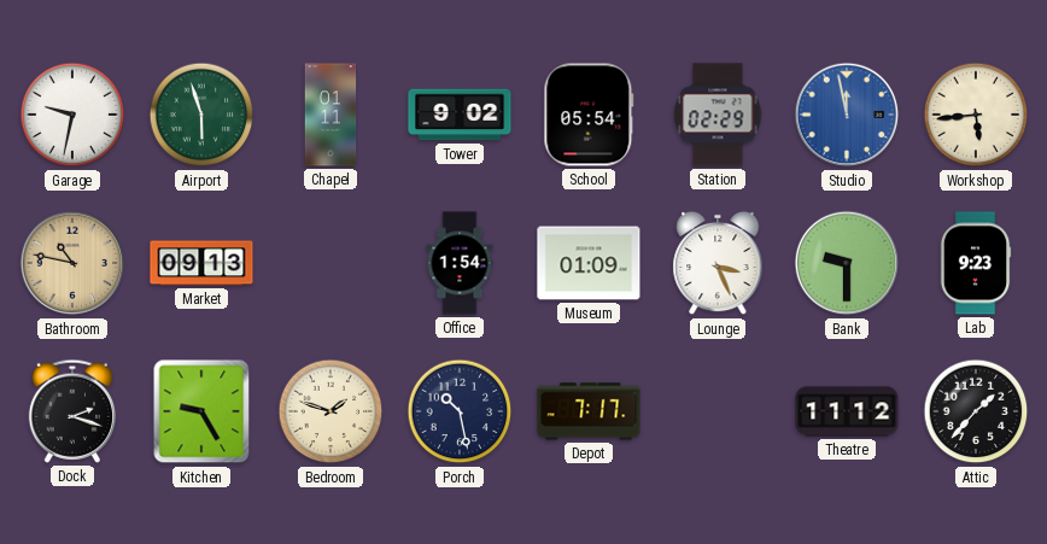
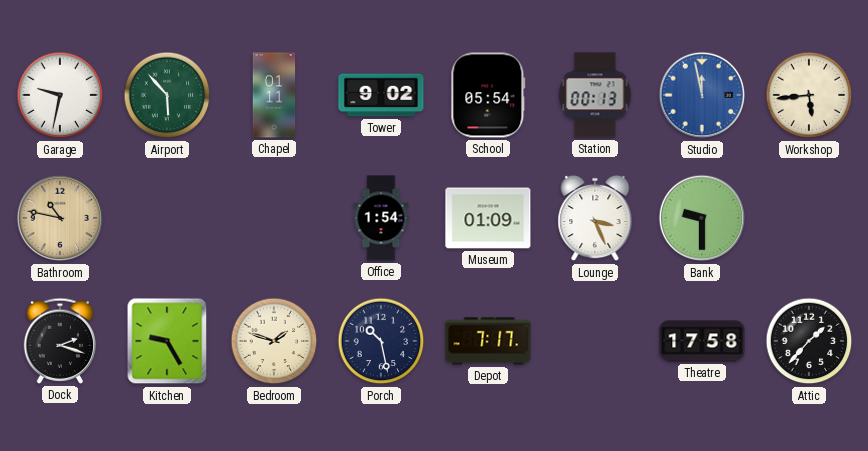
Airport: 5:57 -> 5:53
Station: 02:29 -> 00:13
Market: 09:13 -> none
Lab: 9:23 -> none
Theatre: 11:12 -> 17:58
